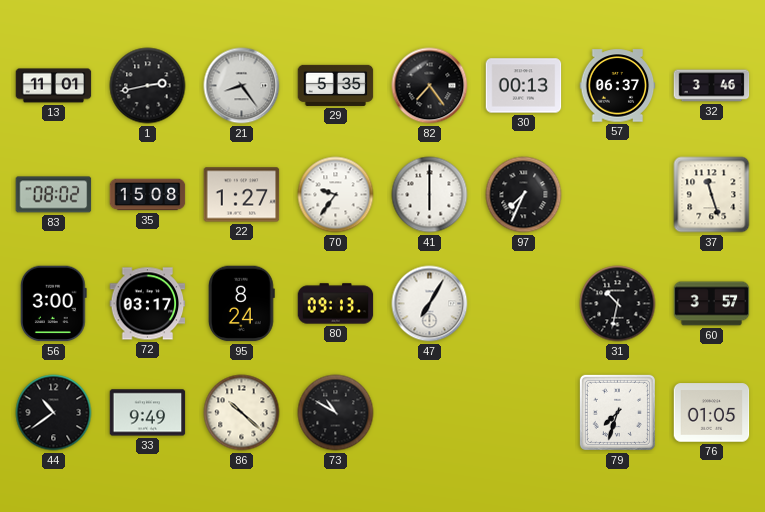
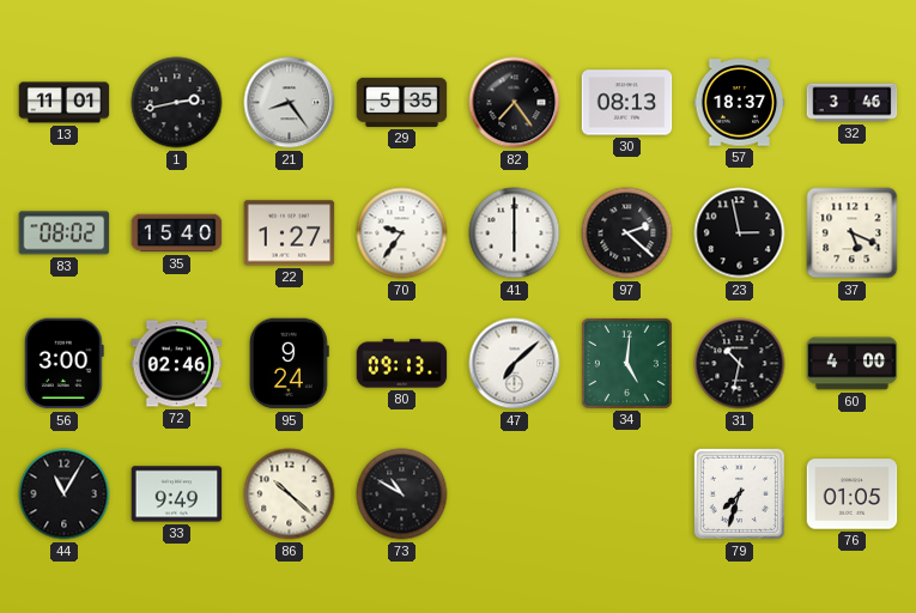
30: 00:13 -> 08:13
57: 06:37 -> 18:37
35: 15:08 -> 15:40
97: 7:34 -> 2:22
23: none -> 2:58
37: 11:27 -> 5:19
72: 03:17 -> 02:46
95: 8:24 -> 9:24
47: 7:05 -> 7:08
34: none -> 5:01
60: 3:57 -> 4:00
44: 10:39 -> 11:05
